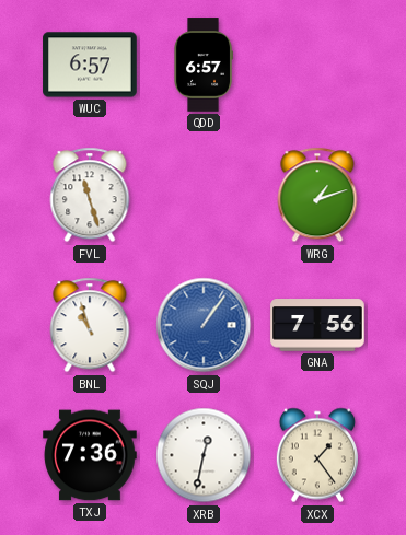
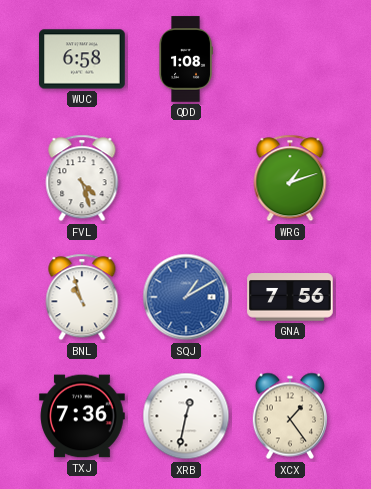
WUC: 6:57 -> 6:58
QDD: 6:57 -> 1:08
FVL: 11:27 -> 4:27
SQJ: 1:06 -> 1:10
